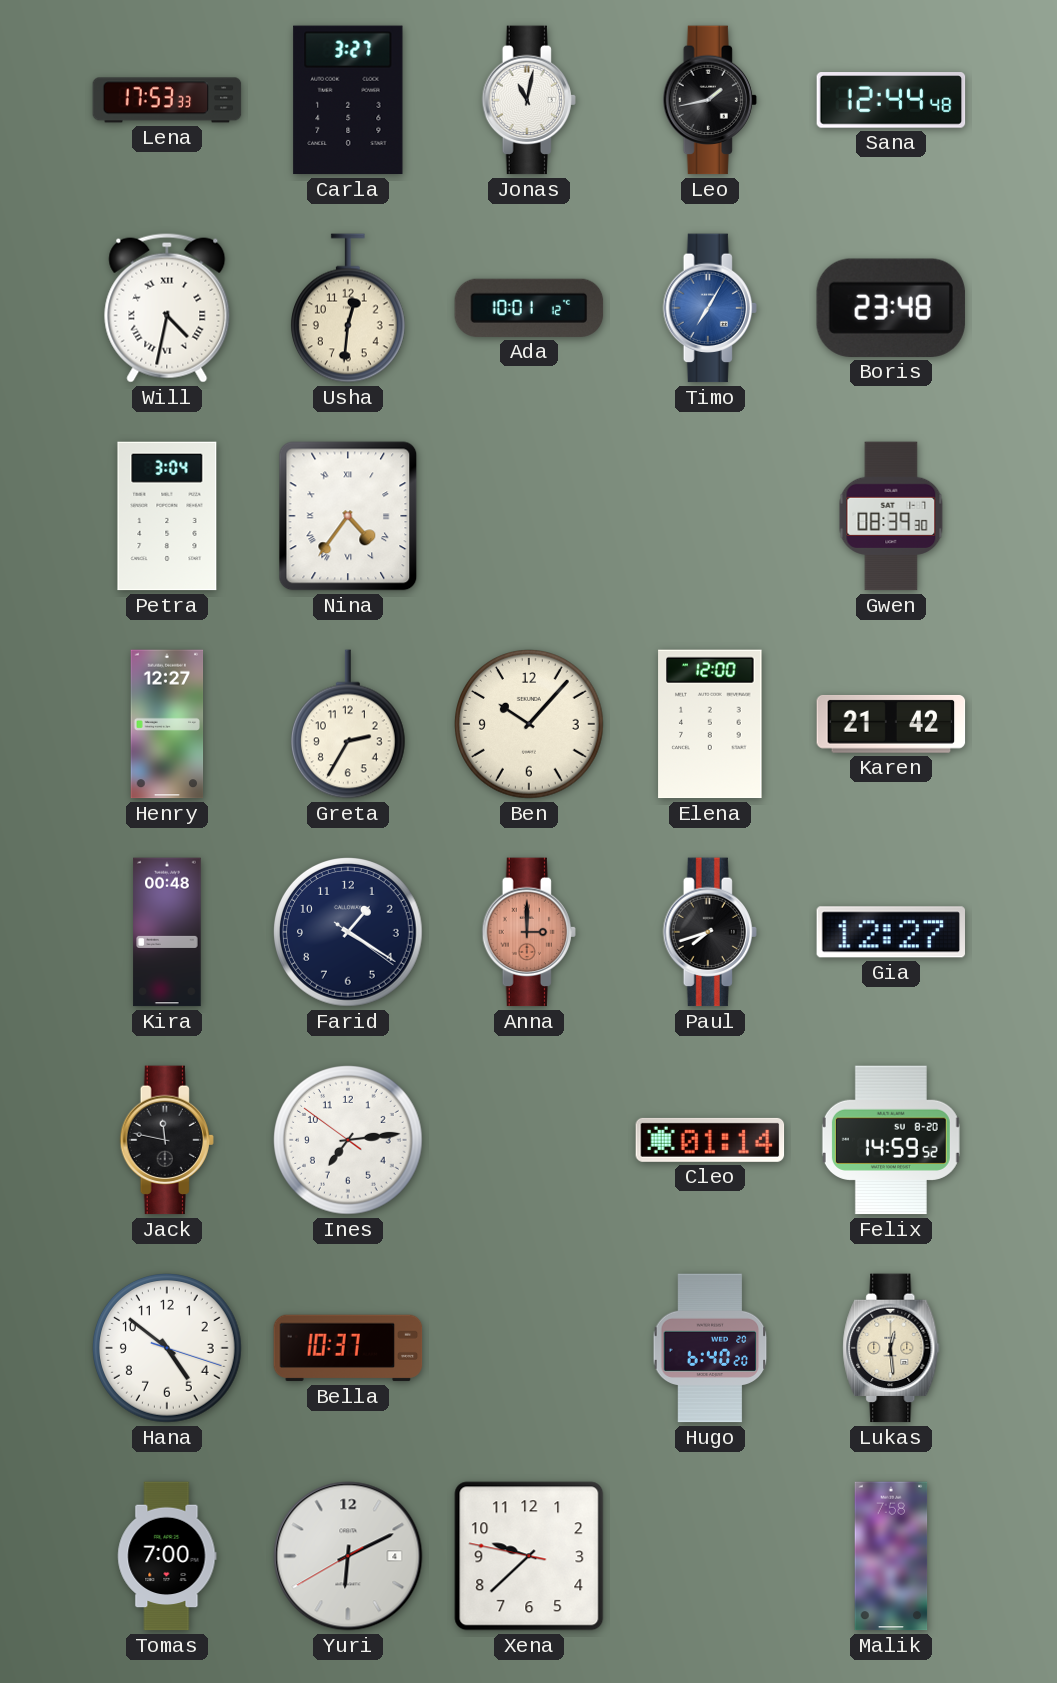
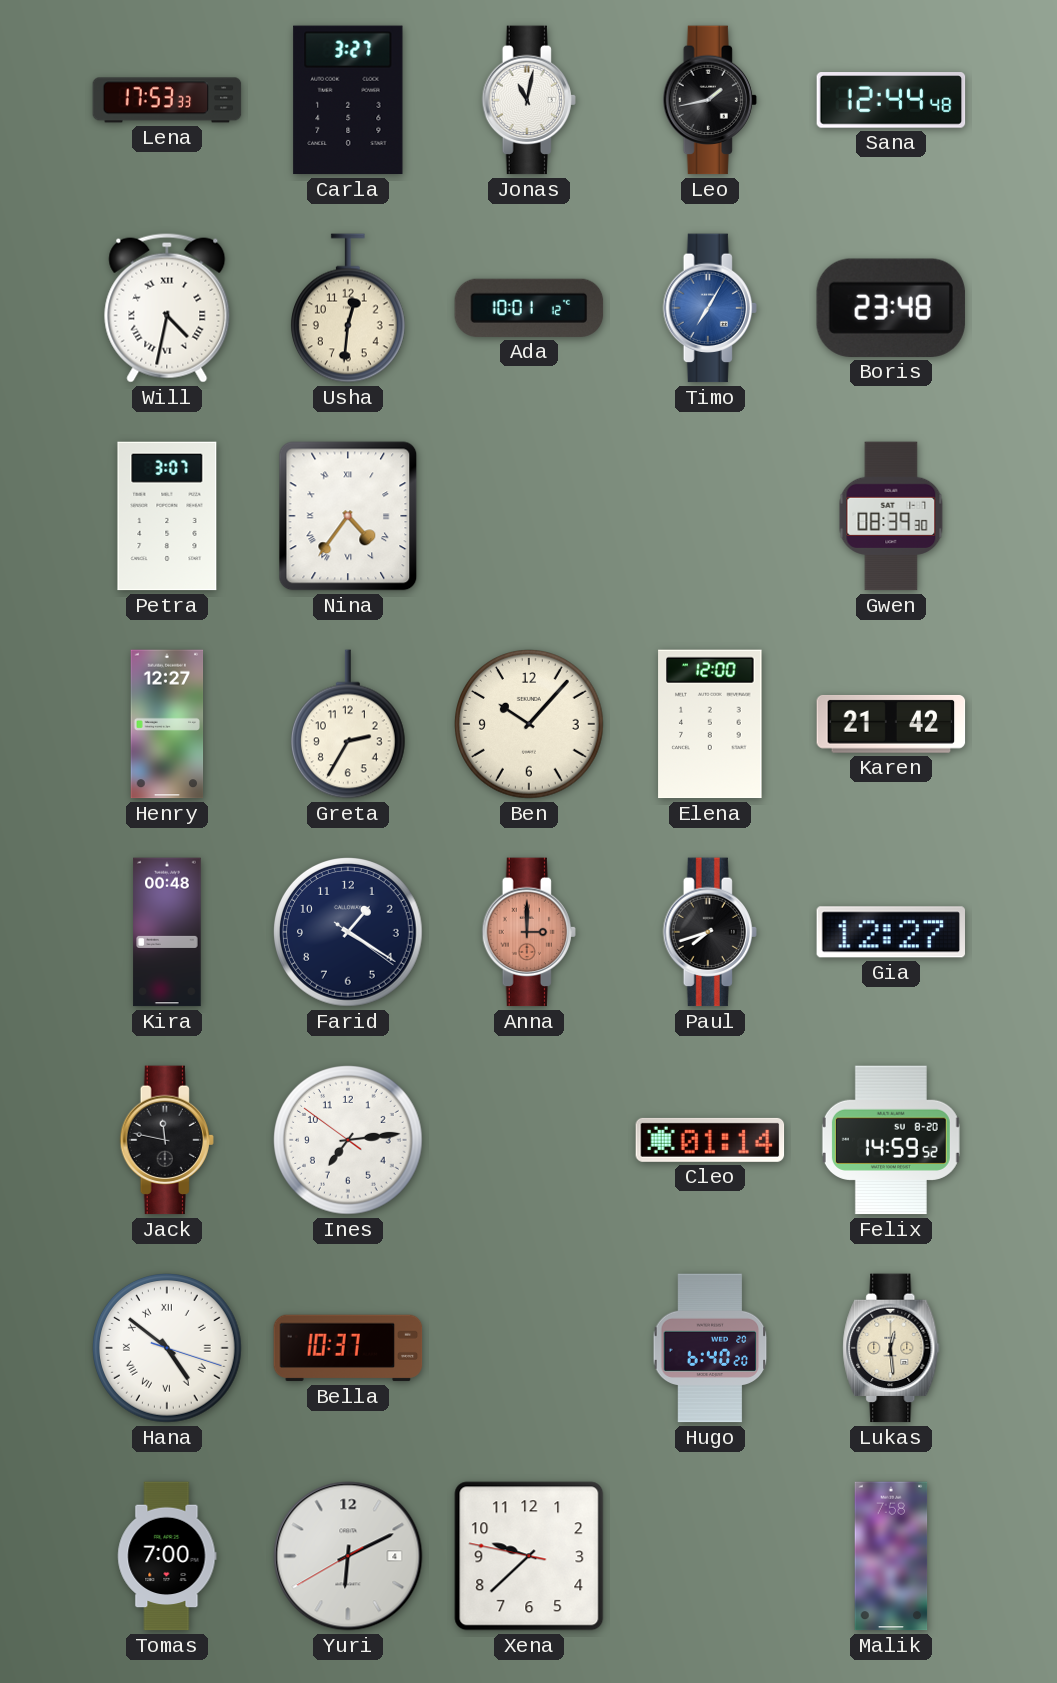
Petra: 3:04 -> 3:07
Hana numerals: Arabic -> Roman
